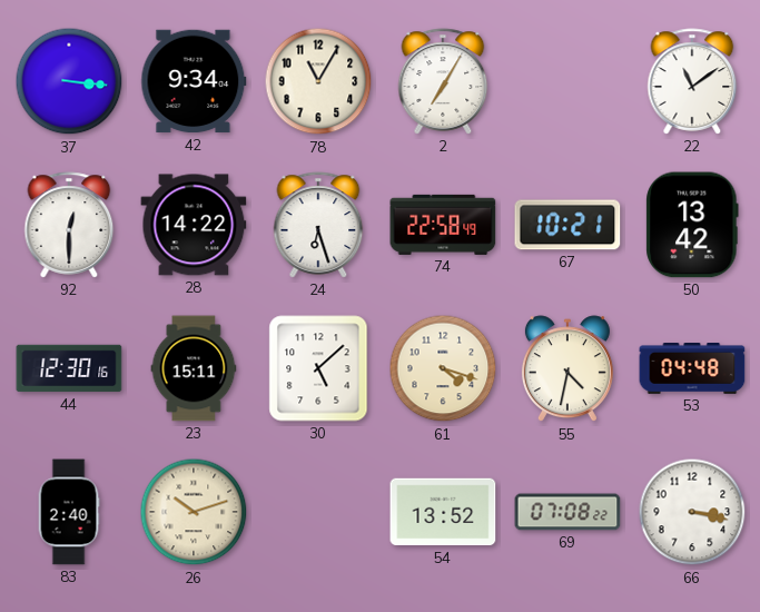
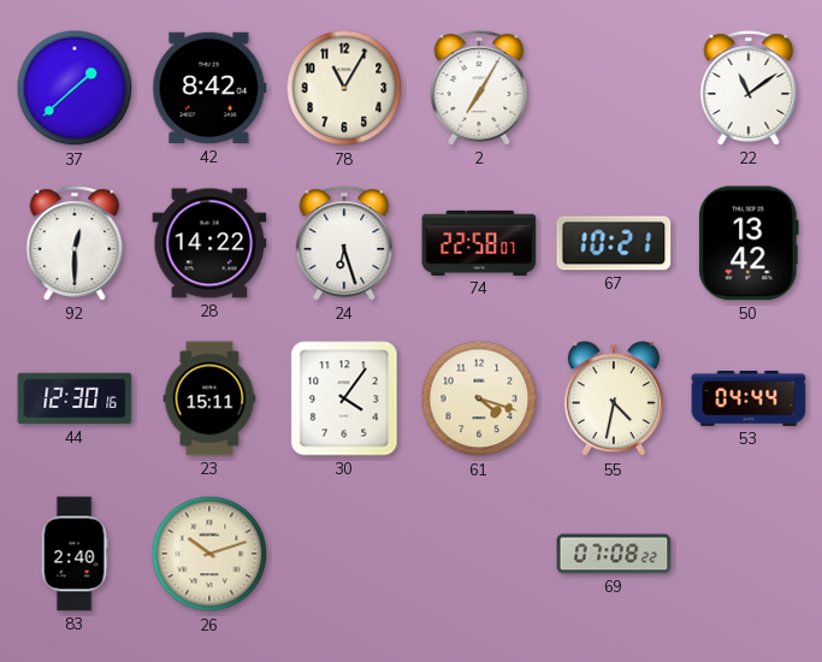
37: 3:16 -> 1:38
42: 9:34 -> 8:42
74: 22:58:49 -> 22:58:07
30: 5:08 -> 4:06
53: 04:48 -> 04:44
54: 13:52 -> none
66: 3:17 -> none
